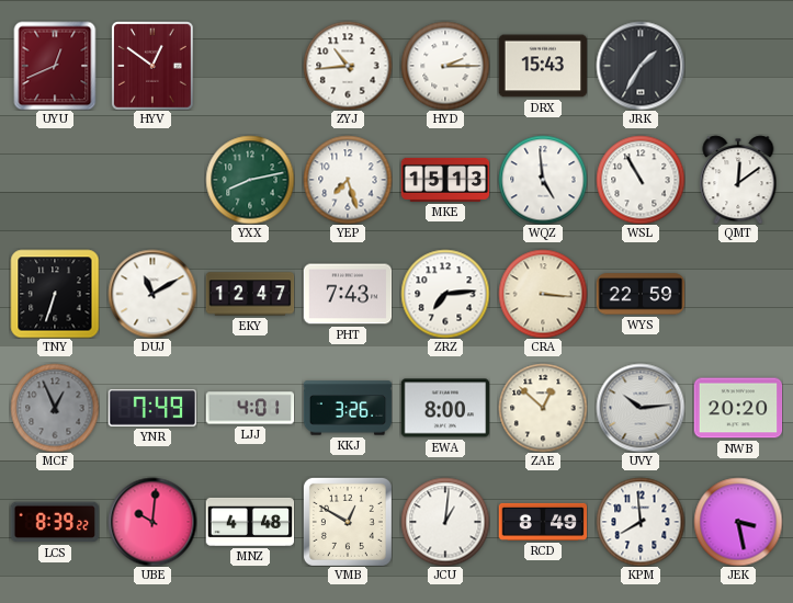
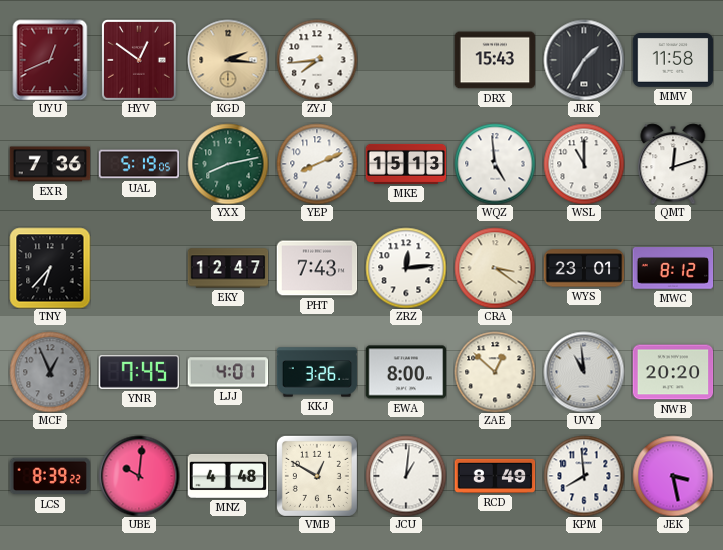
KGD: none -> 2:16
ZYJ: 10:44 -> 7:44
HYD: 2:15 -> none
MMV: none -> 11:58
EXR: none -> 7:36
UAL: none -> 5:19
YEP: 7:27 -> 8:11
WSL: 10:55 -> 11:00
QMT: 12:09 -> 12:12
TNY: 6:33 -> 6:37
DUJ: 11:10 -> none
ZRZ: 7:14 -> 12:14
CRA: 3:16 -> 3:21
WYS: 22:59 -> 23:01
MWC: none -> 8:12
YNR: 7:49 -> 7:45
UVY: 10:14 -> 10:59
